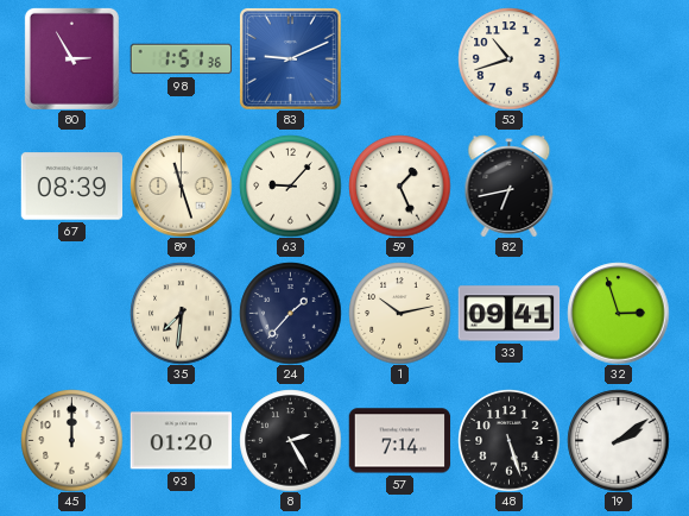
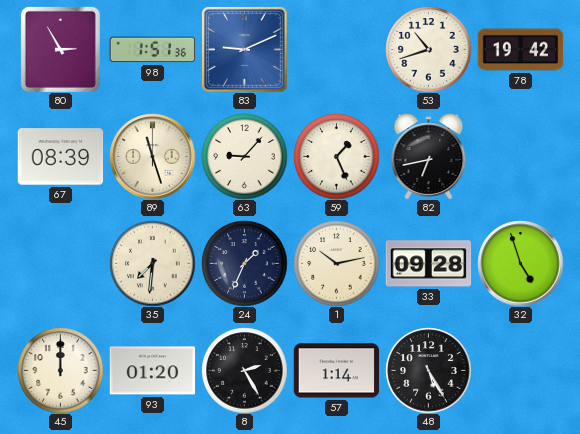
78: none -> 19:42
24: 1:37 -> 1:34
33: 09:41 -> 09:28
32: 2:57 -> 4:57
57: 7:14 -> 1:14
48: 5:27 -> 5:25
19: 2:09 -> none
